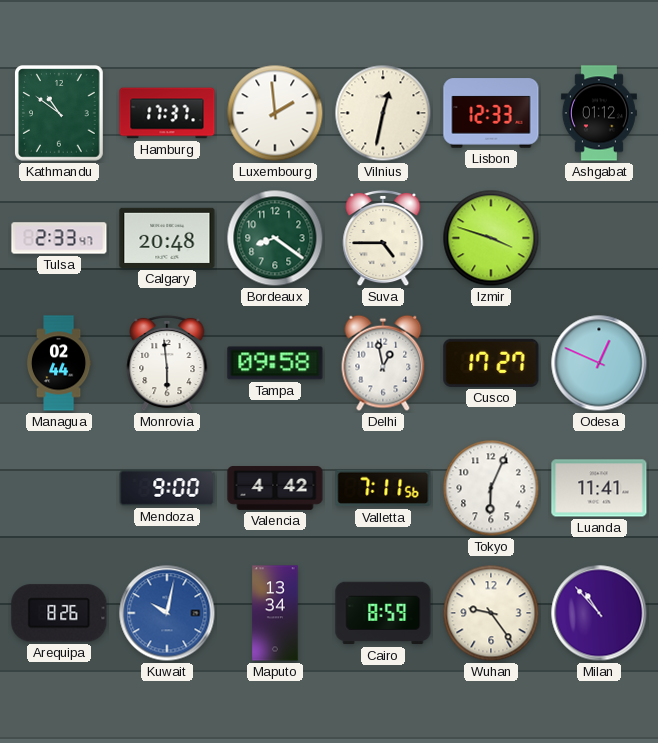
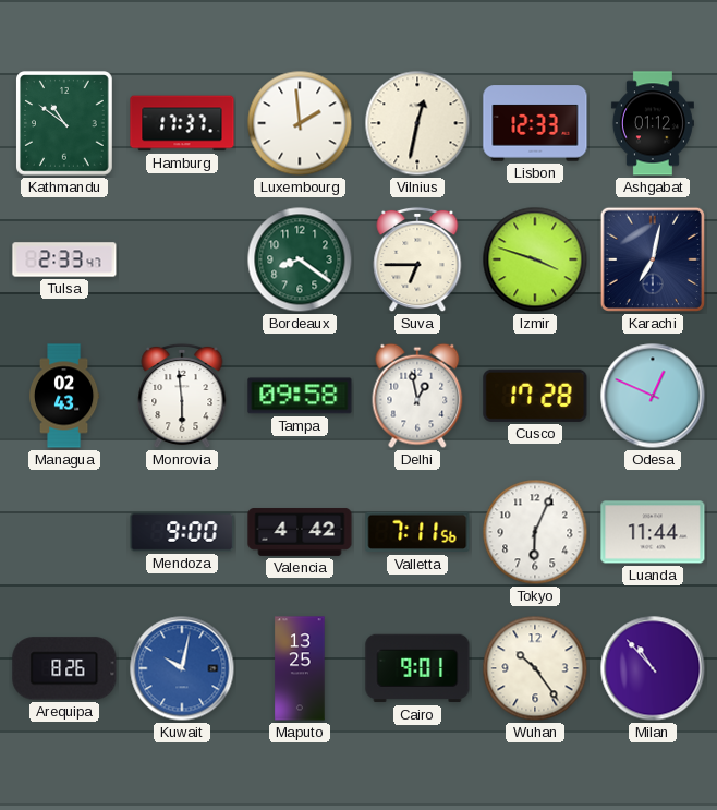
Calgary: 20:48 -> none
Suva: 4:45 -> 6:45
Karachi: none -> 7:02
Managua: 02:44 -> 02:43
Cusco: 17:27 -> 17:28
Luanda: 11:41 -> 11:44
Maputo: 13:34 -> 13:25
Cairo: 8:59 -> 9:01
Wuhan: 9:24 -> 10:24
